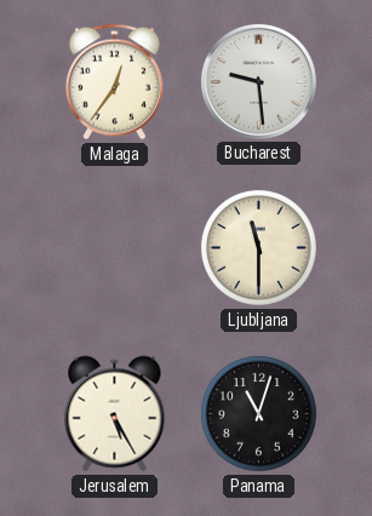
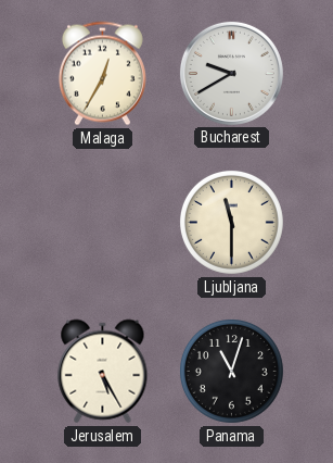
Malaga: 12:36 -> 12:35
Bucharest: 9:29 -> 9:40
